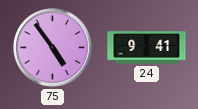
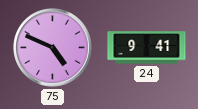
75: 4:54 -> 4:49
